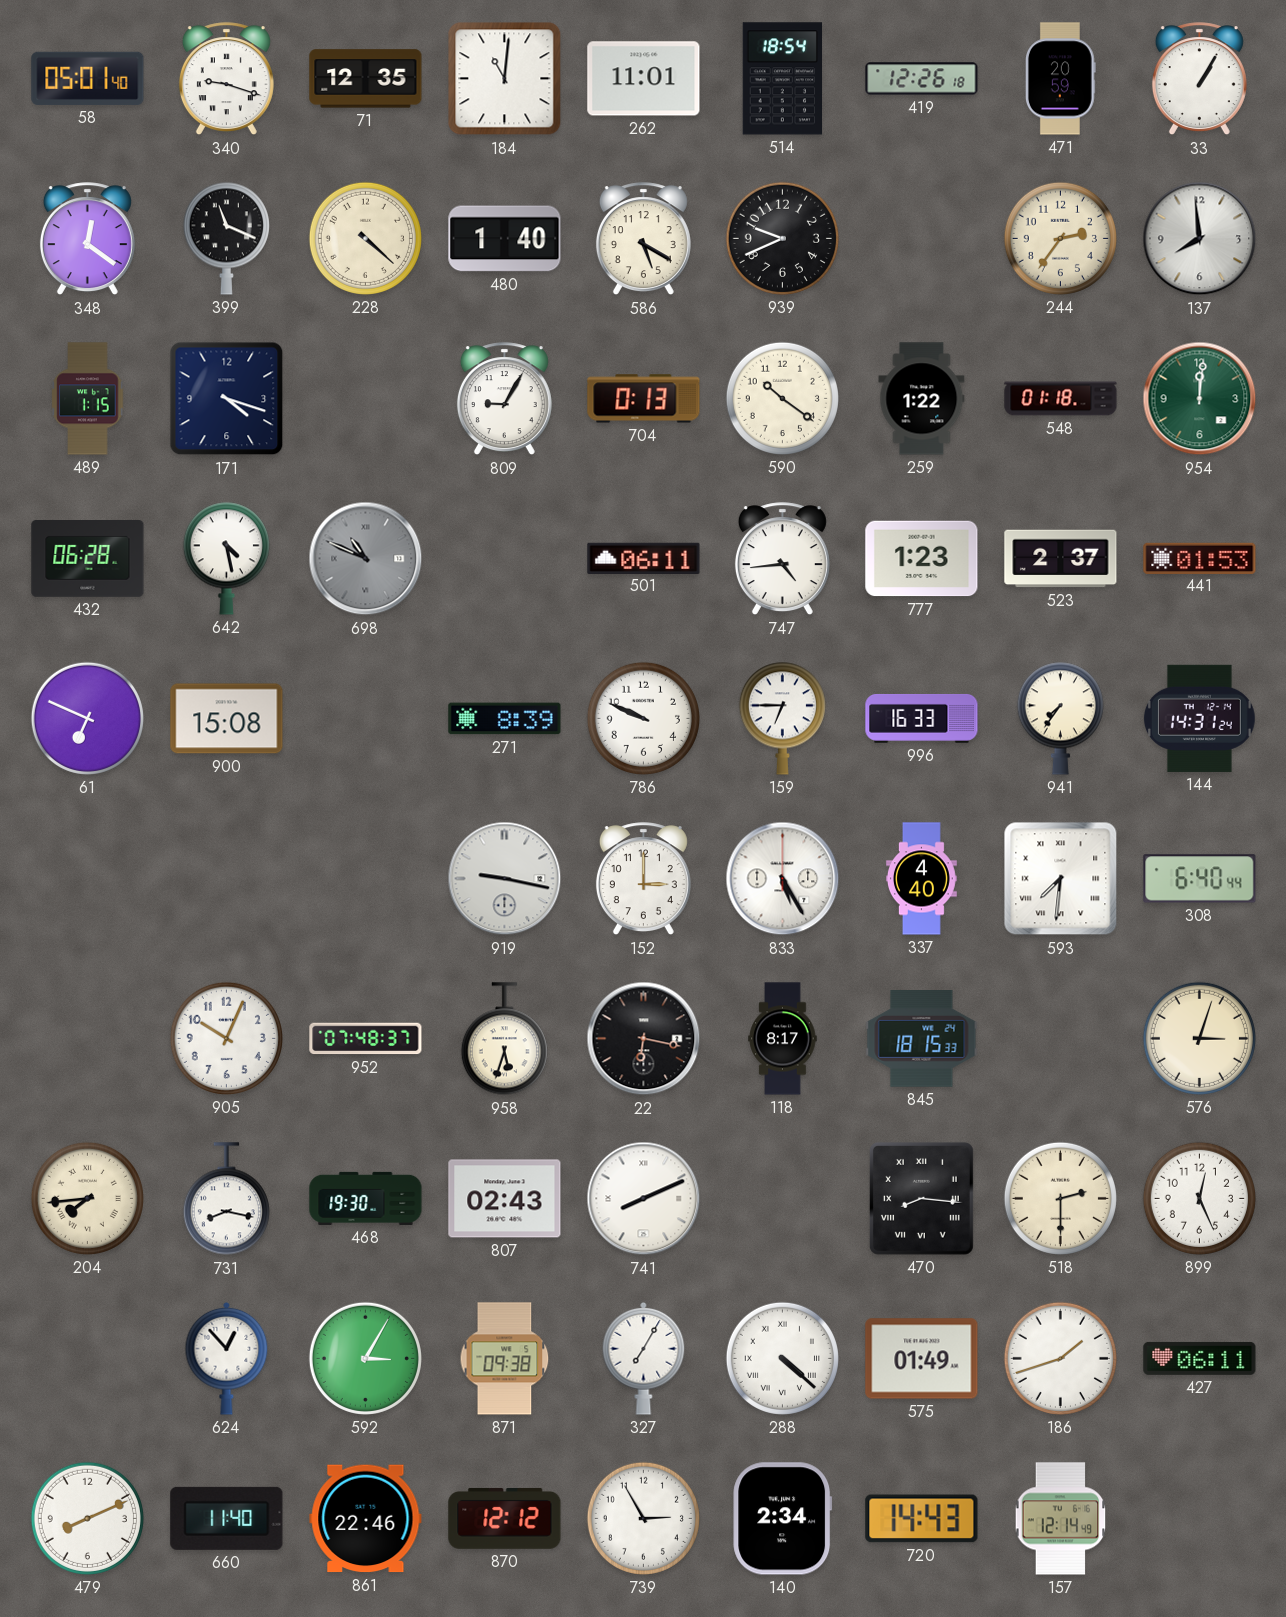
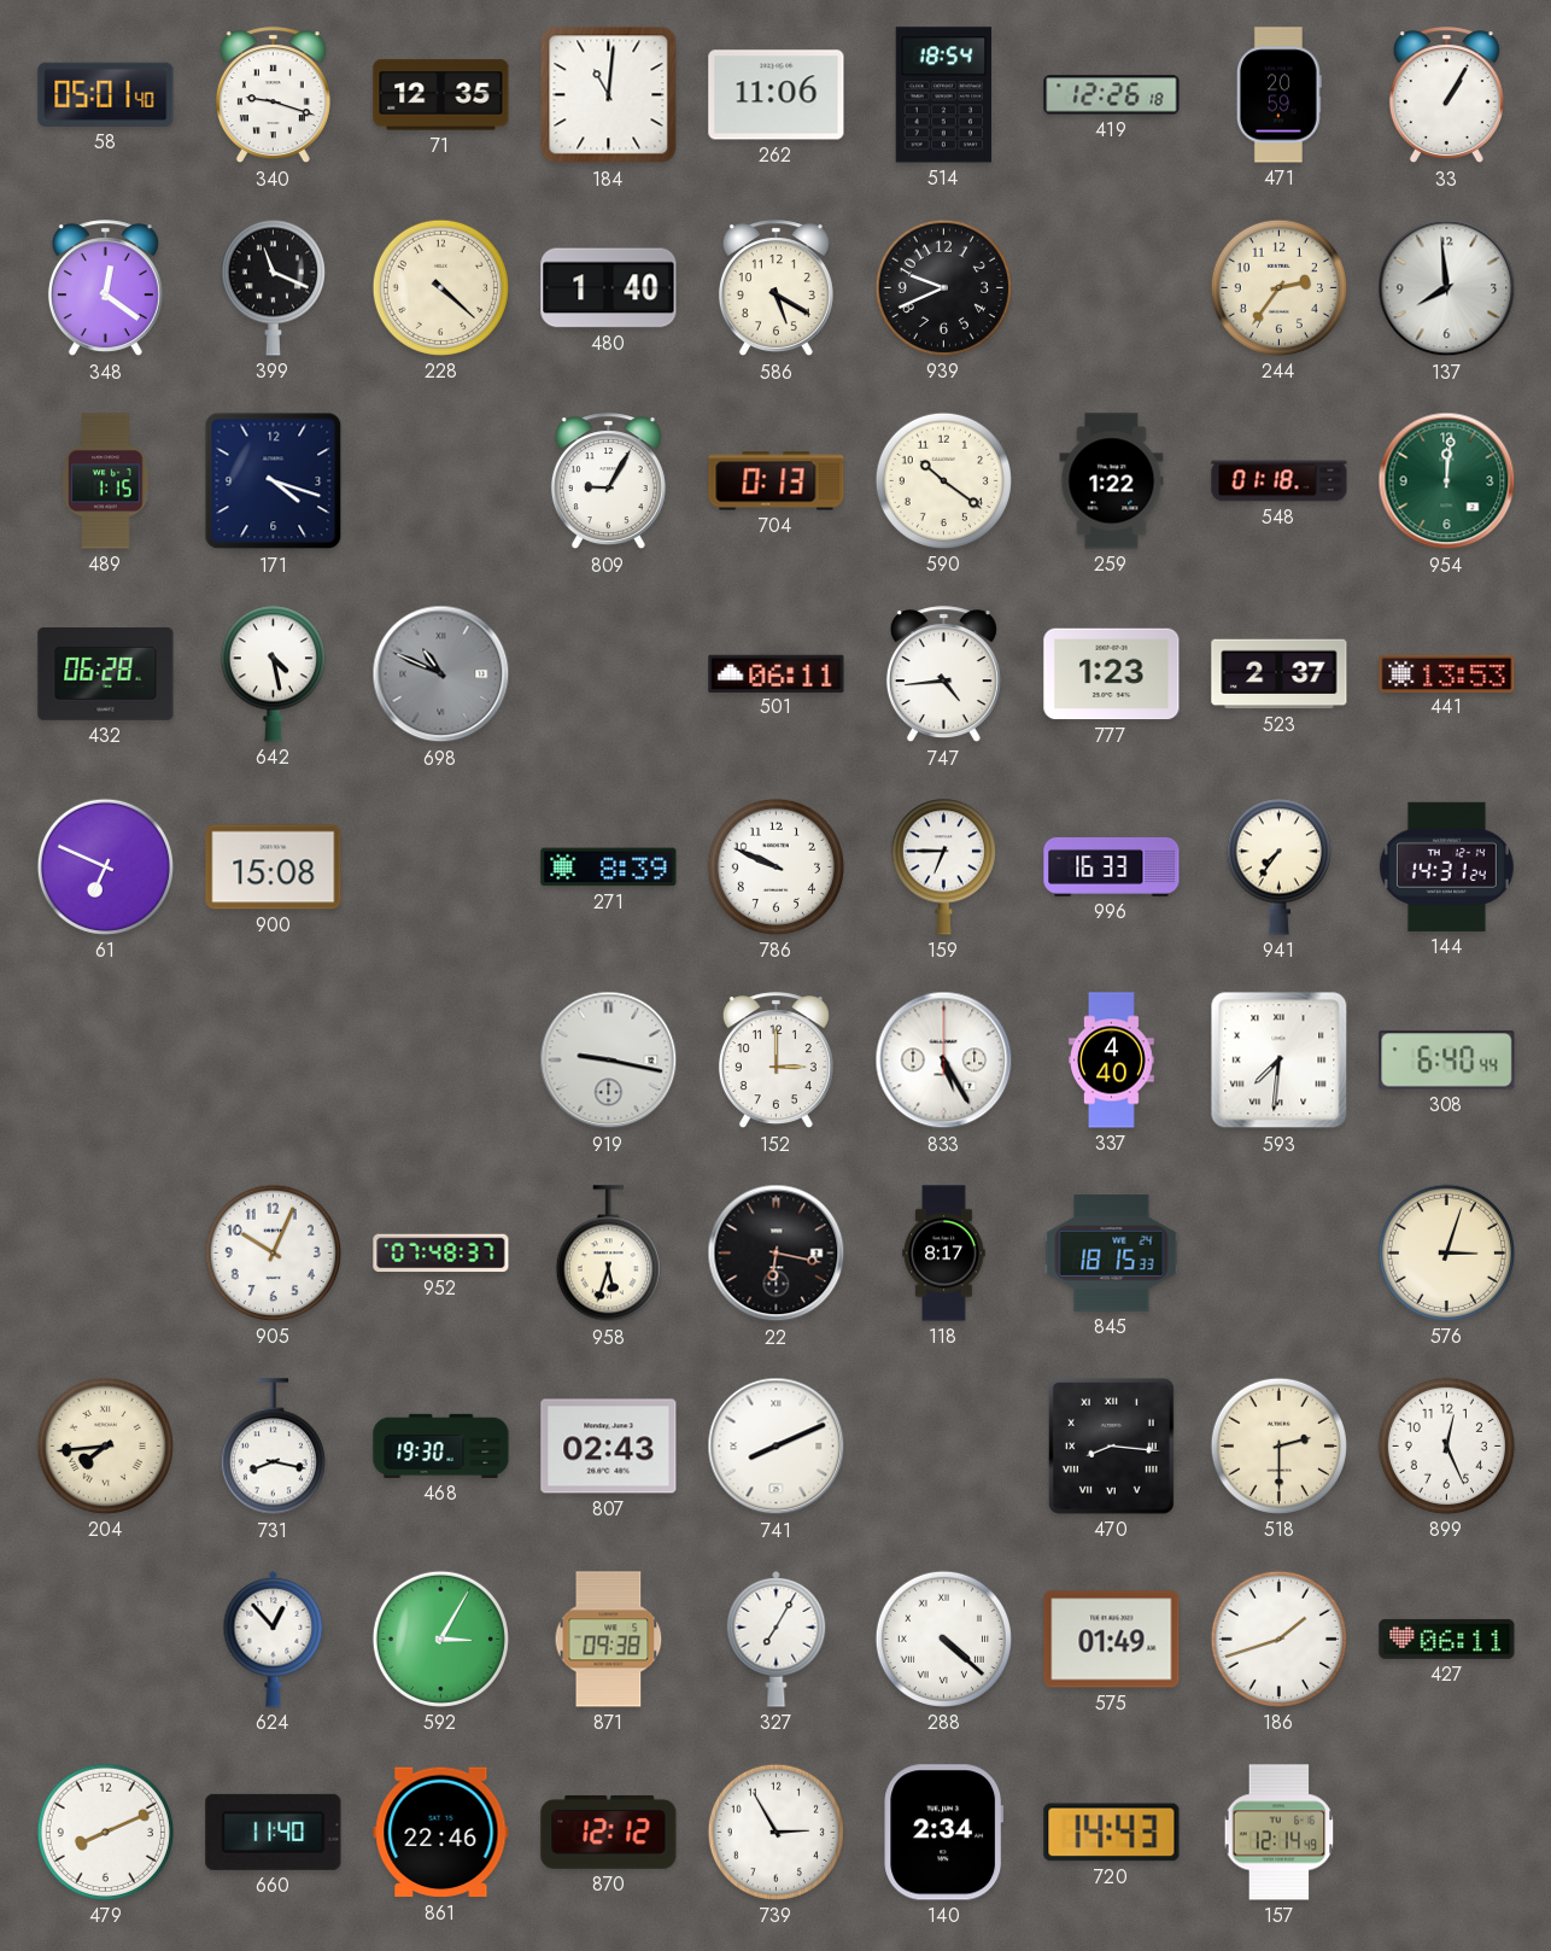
262: 11:01 -> 11:06
441: 01:53 -> 13:53
